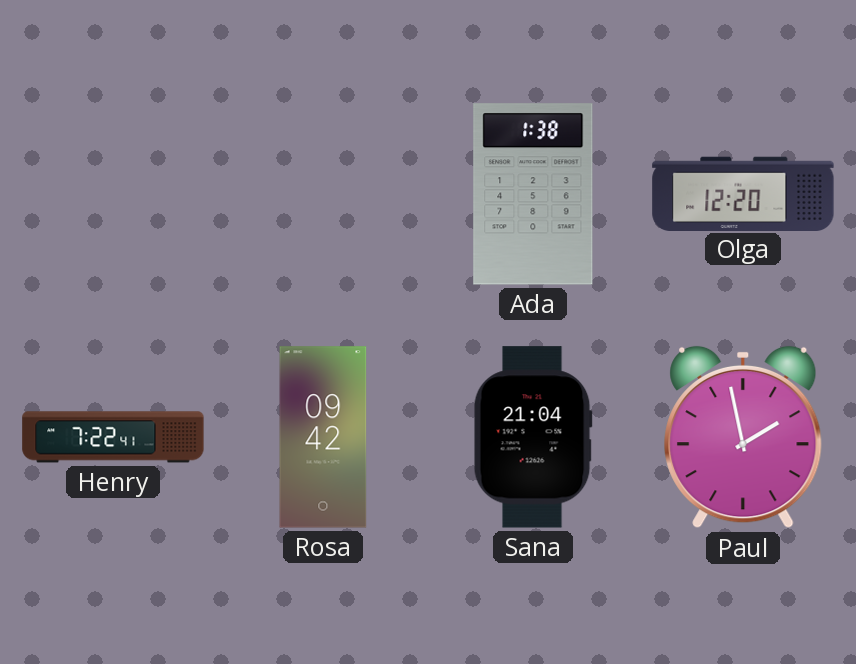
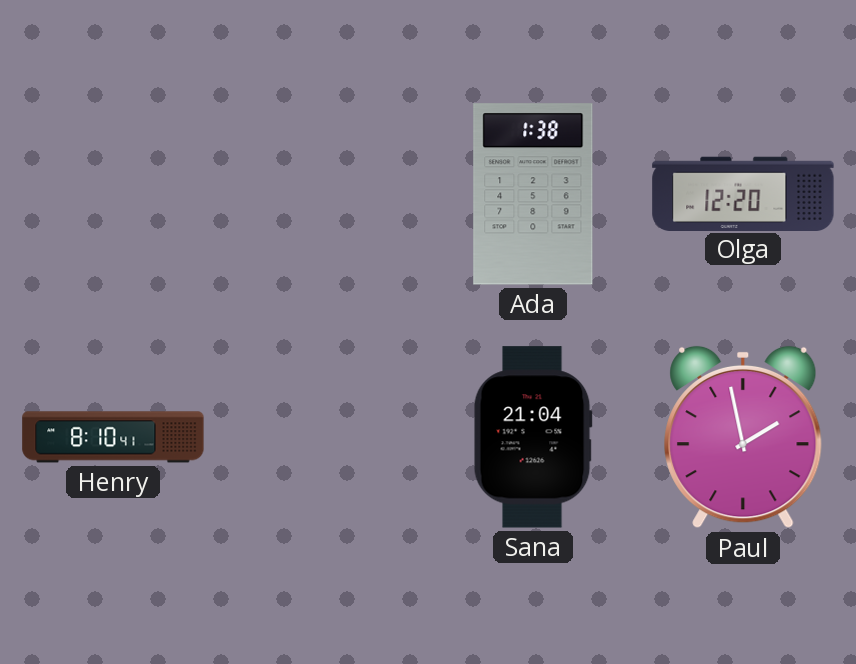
Henry: 7:22 -> 8:10
Rosa: 09:42 -> none
